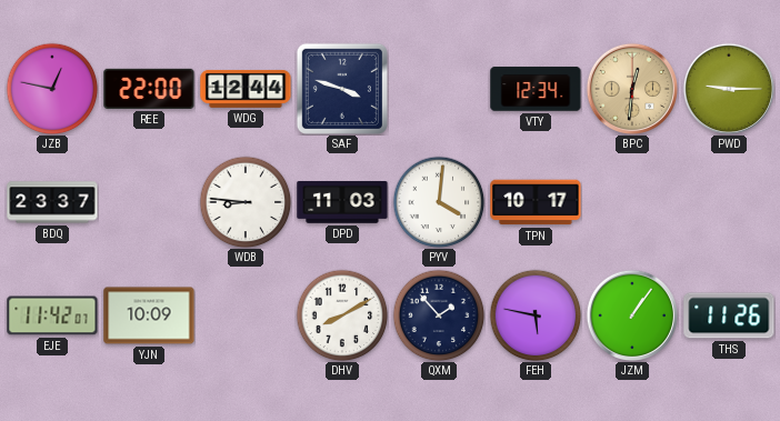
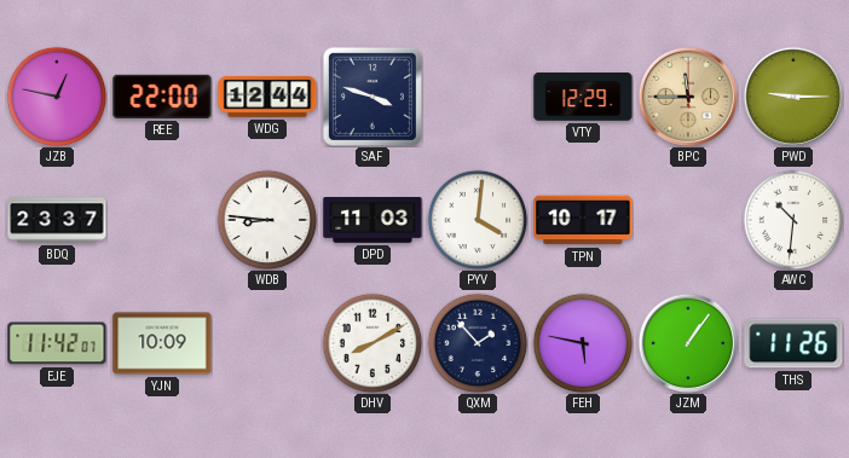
VTY: 12:34 -> 12:29
BPC: 12:31 -> 11:45
AWC: none -> 10:31
